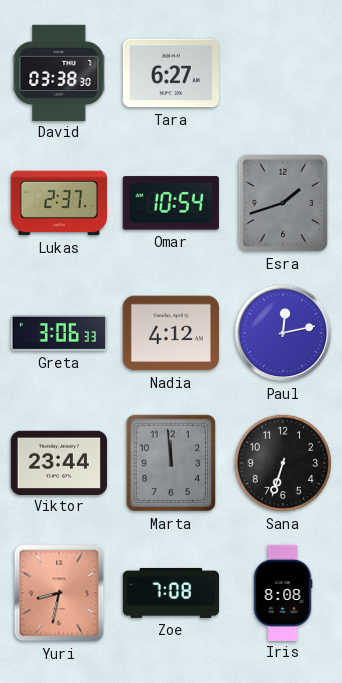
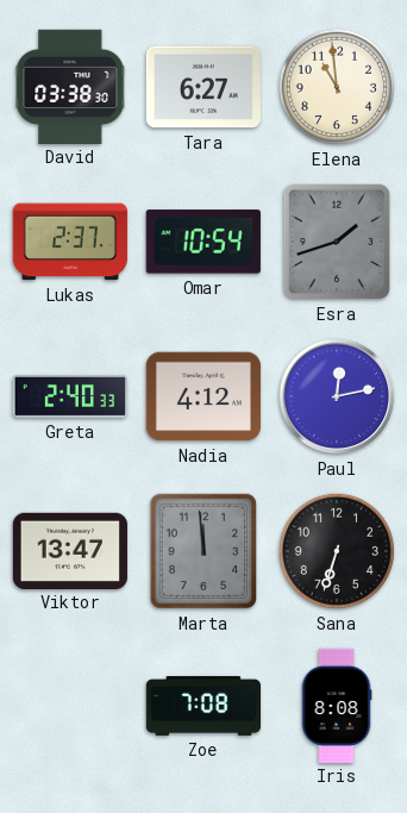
Elena: none -> 10:59
Greta: 3:06 -> 2:40
Viktor: 23:44 -> 13:47
Yuri: 8:32 -> none
